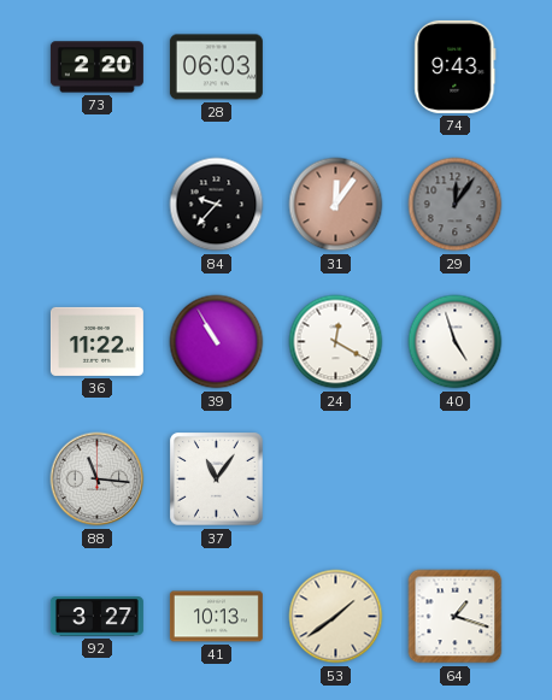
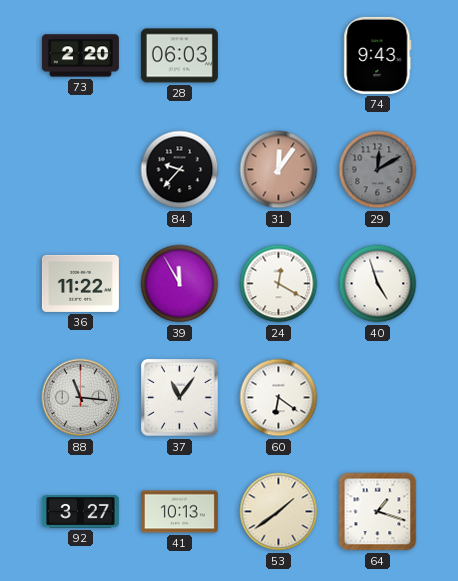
29: 12:06 -> 12:10
39: 10:55 -> 11:55
60: none -> 6:21
